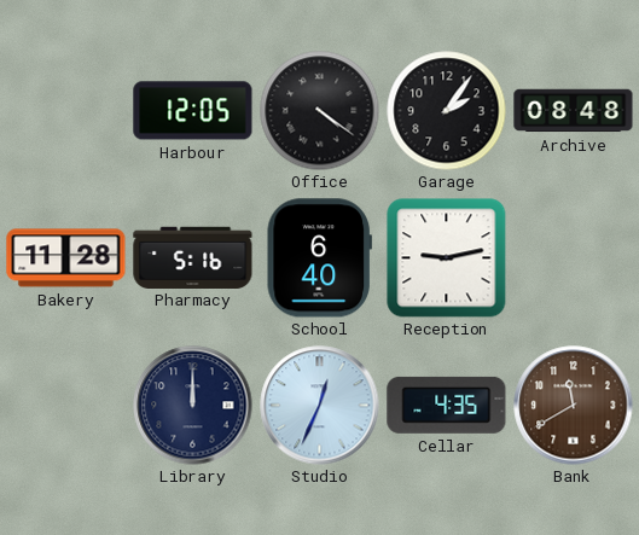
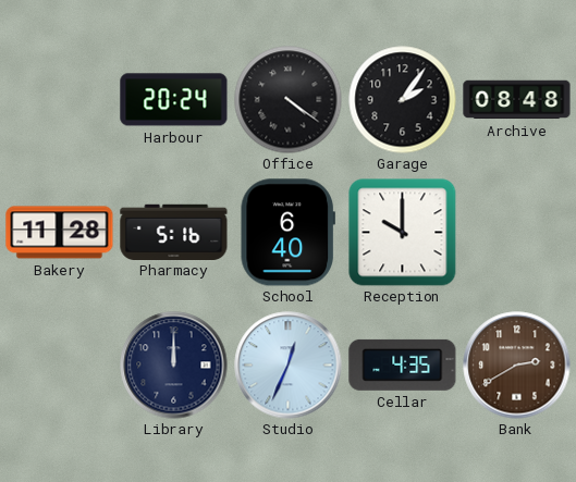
Harbour: 12:05 -> 20:24
Reception: 9:13 -> 10:00
Bank: 11:40 -> 2:40
